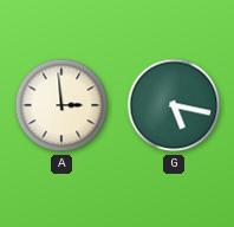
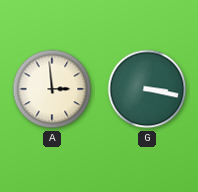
G: 5:17 -> 3:17
